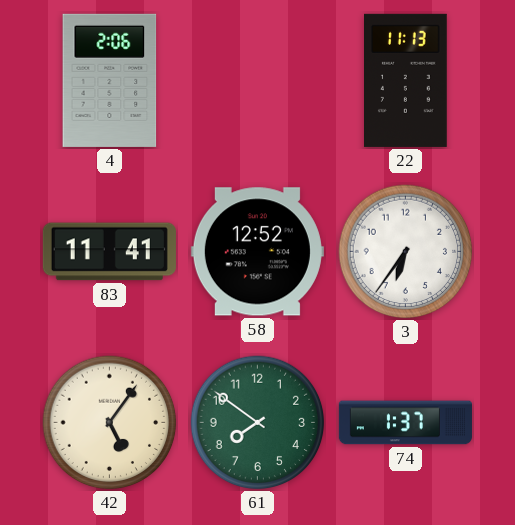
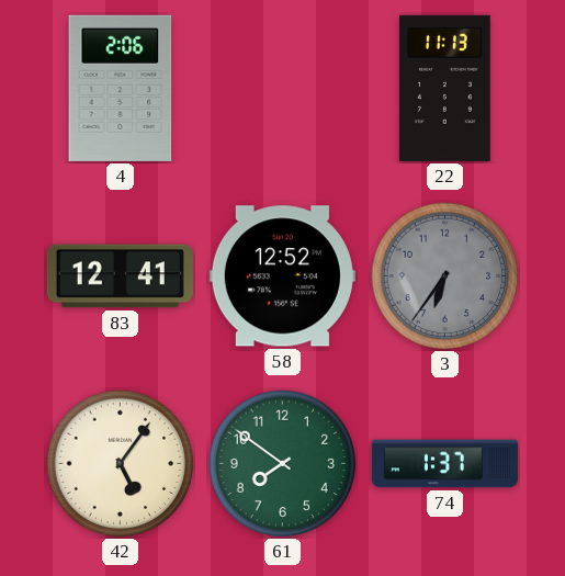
83: 11:41 -> 12:41
3 dial: white -> grey
